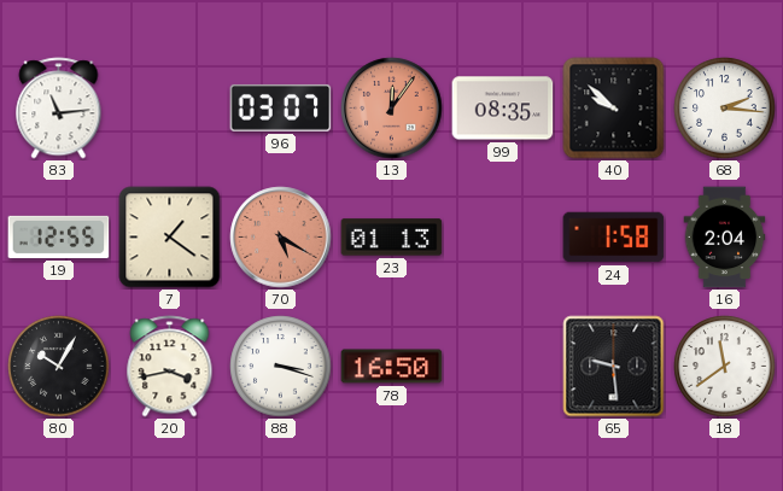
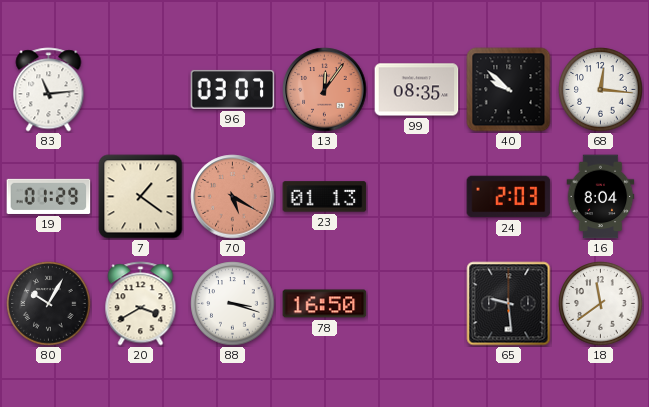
68: 2:16 -> 12:16
19: 12:55 -> 01:29
24: 1:58 -> 2:03
16: 2:04 -> 8:04
20: 3:43 -> 3:40
